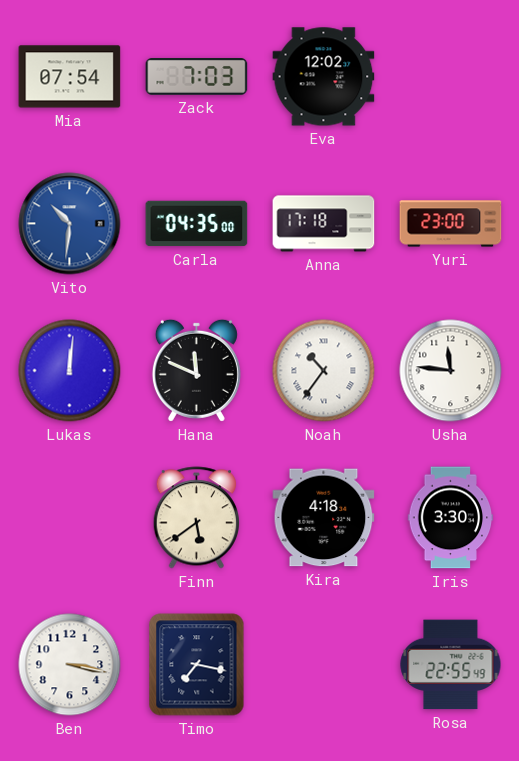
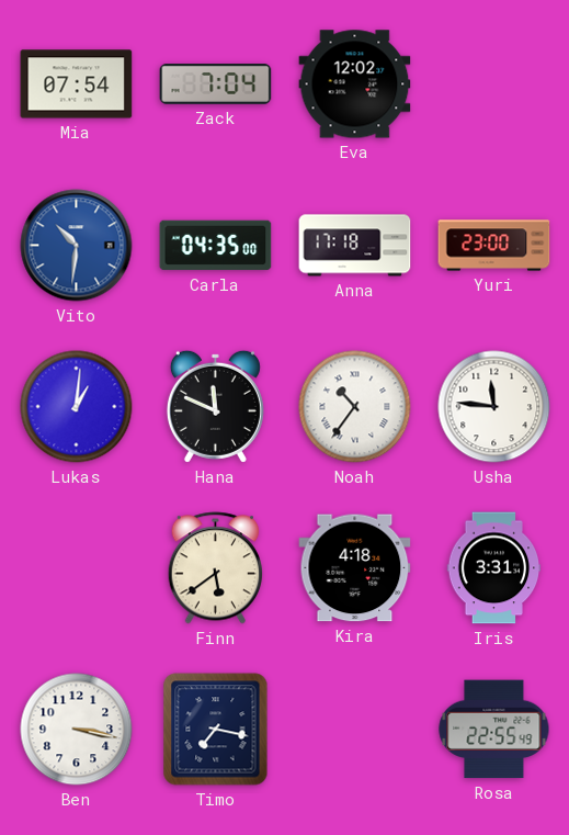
Zack: 7:03 -> 7:04
Lukas: 12:01 -> 1:01
Iris: 3:30 -> 3:31
